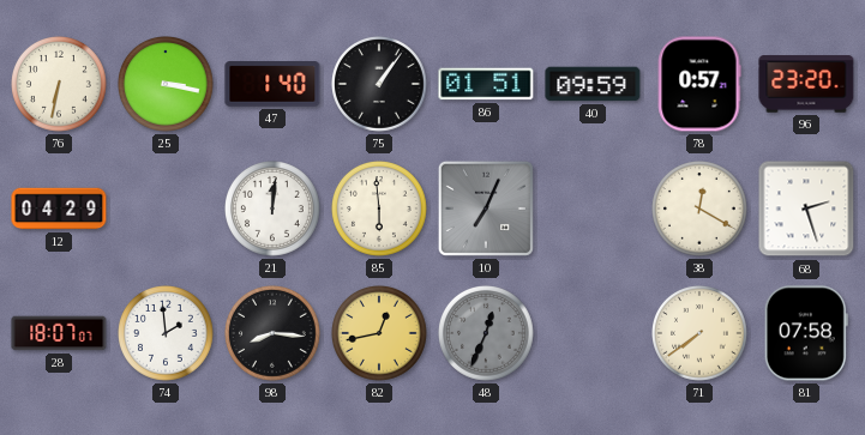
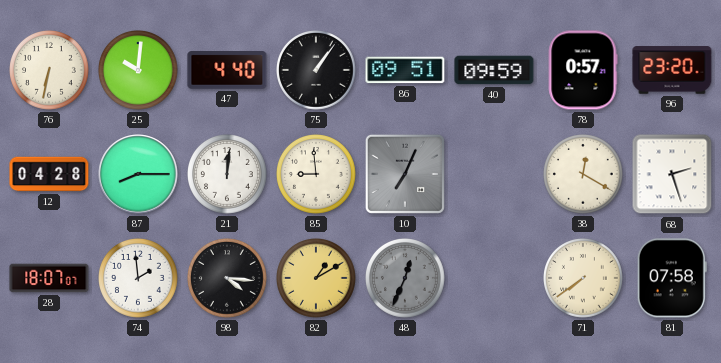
25: 3:17 -> 10:01
47: 1:40 -> 4:40
86: 01:51 -> 09:51
12: 04:29 -> 04:28
87: none -> 8:15
85: 5:59 -> 8:59
98: 8:16 -> 4:16
82: 12:43 -> 1:10
